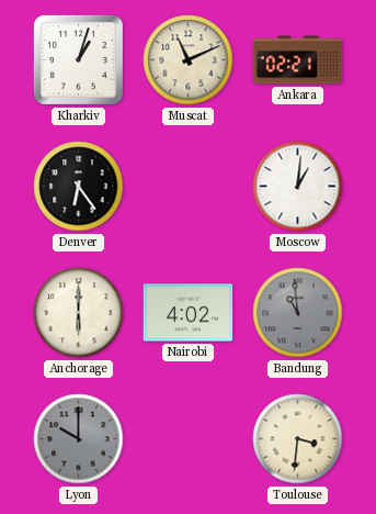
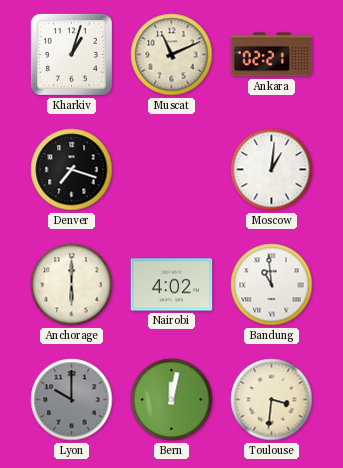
Denver: 6:24 -> 7:18
Bandung dial: grey -> white
Bern: none -> 12:02
